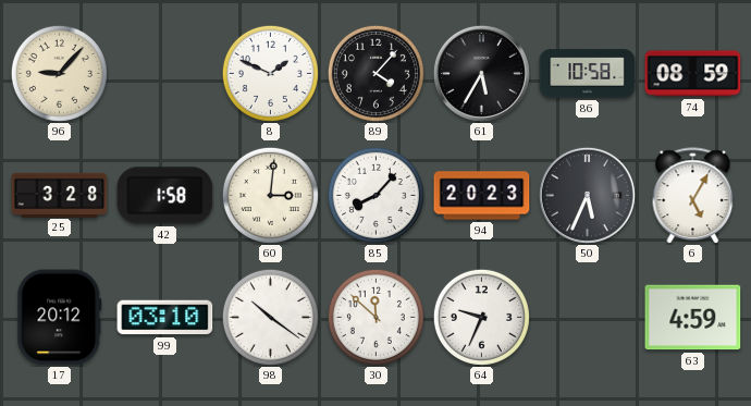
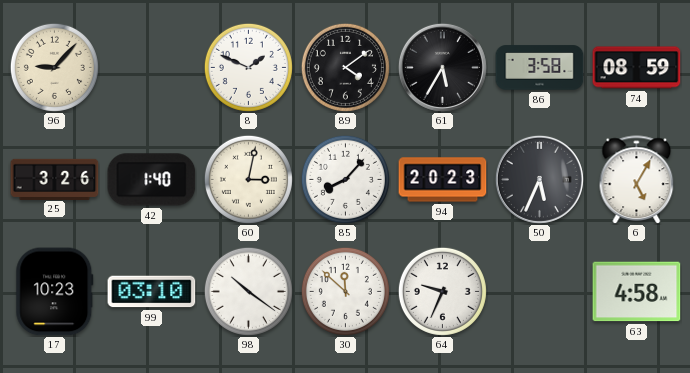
89: 4:07 -> 4:09
86: 10:58 -> 3:58
25: 3:28 -> 3:26
42: 1:58 -> 1:40
60: 3:01 -> 3:02
17: 20:12 -> 10:23
63: 4:59 -> 4:58
